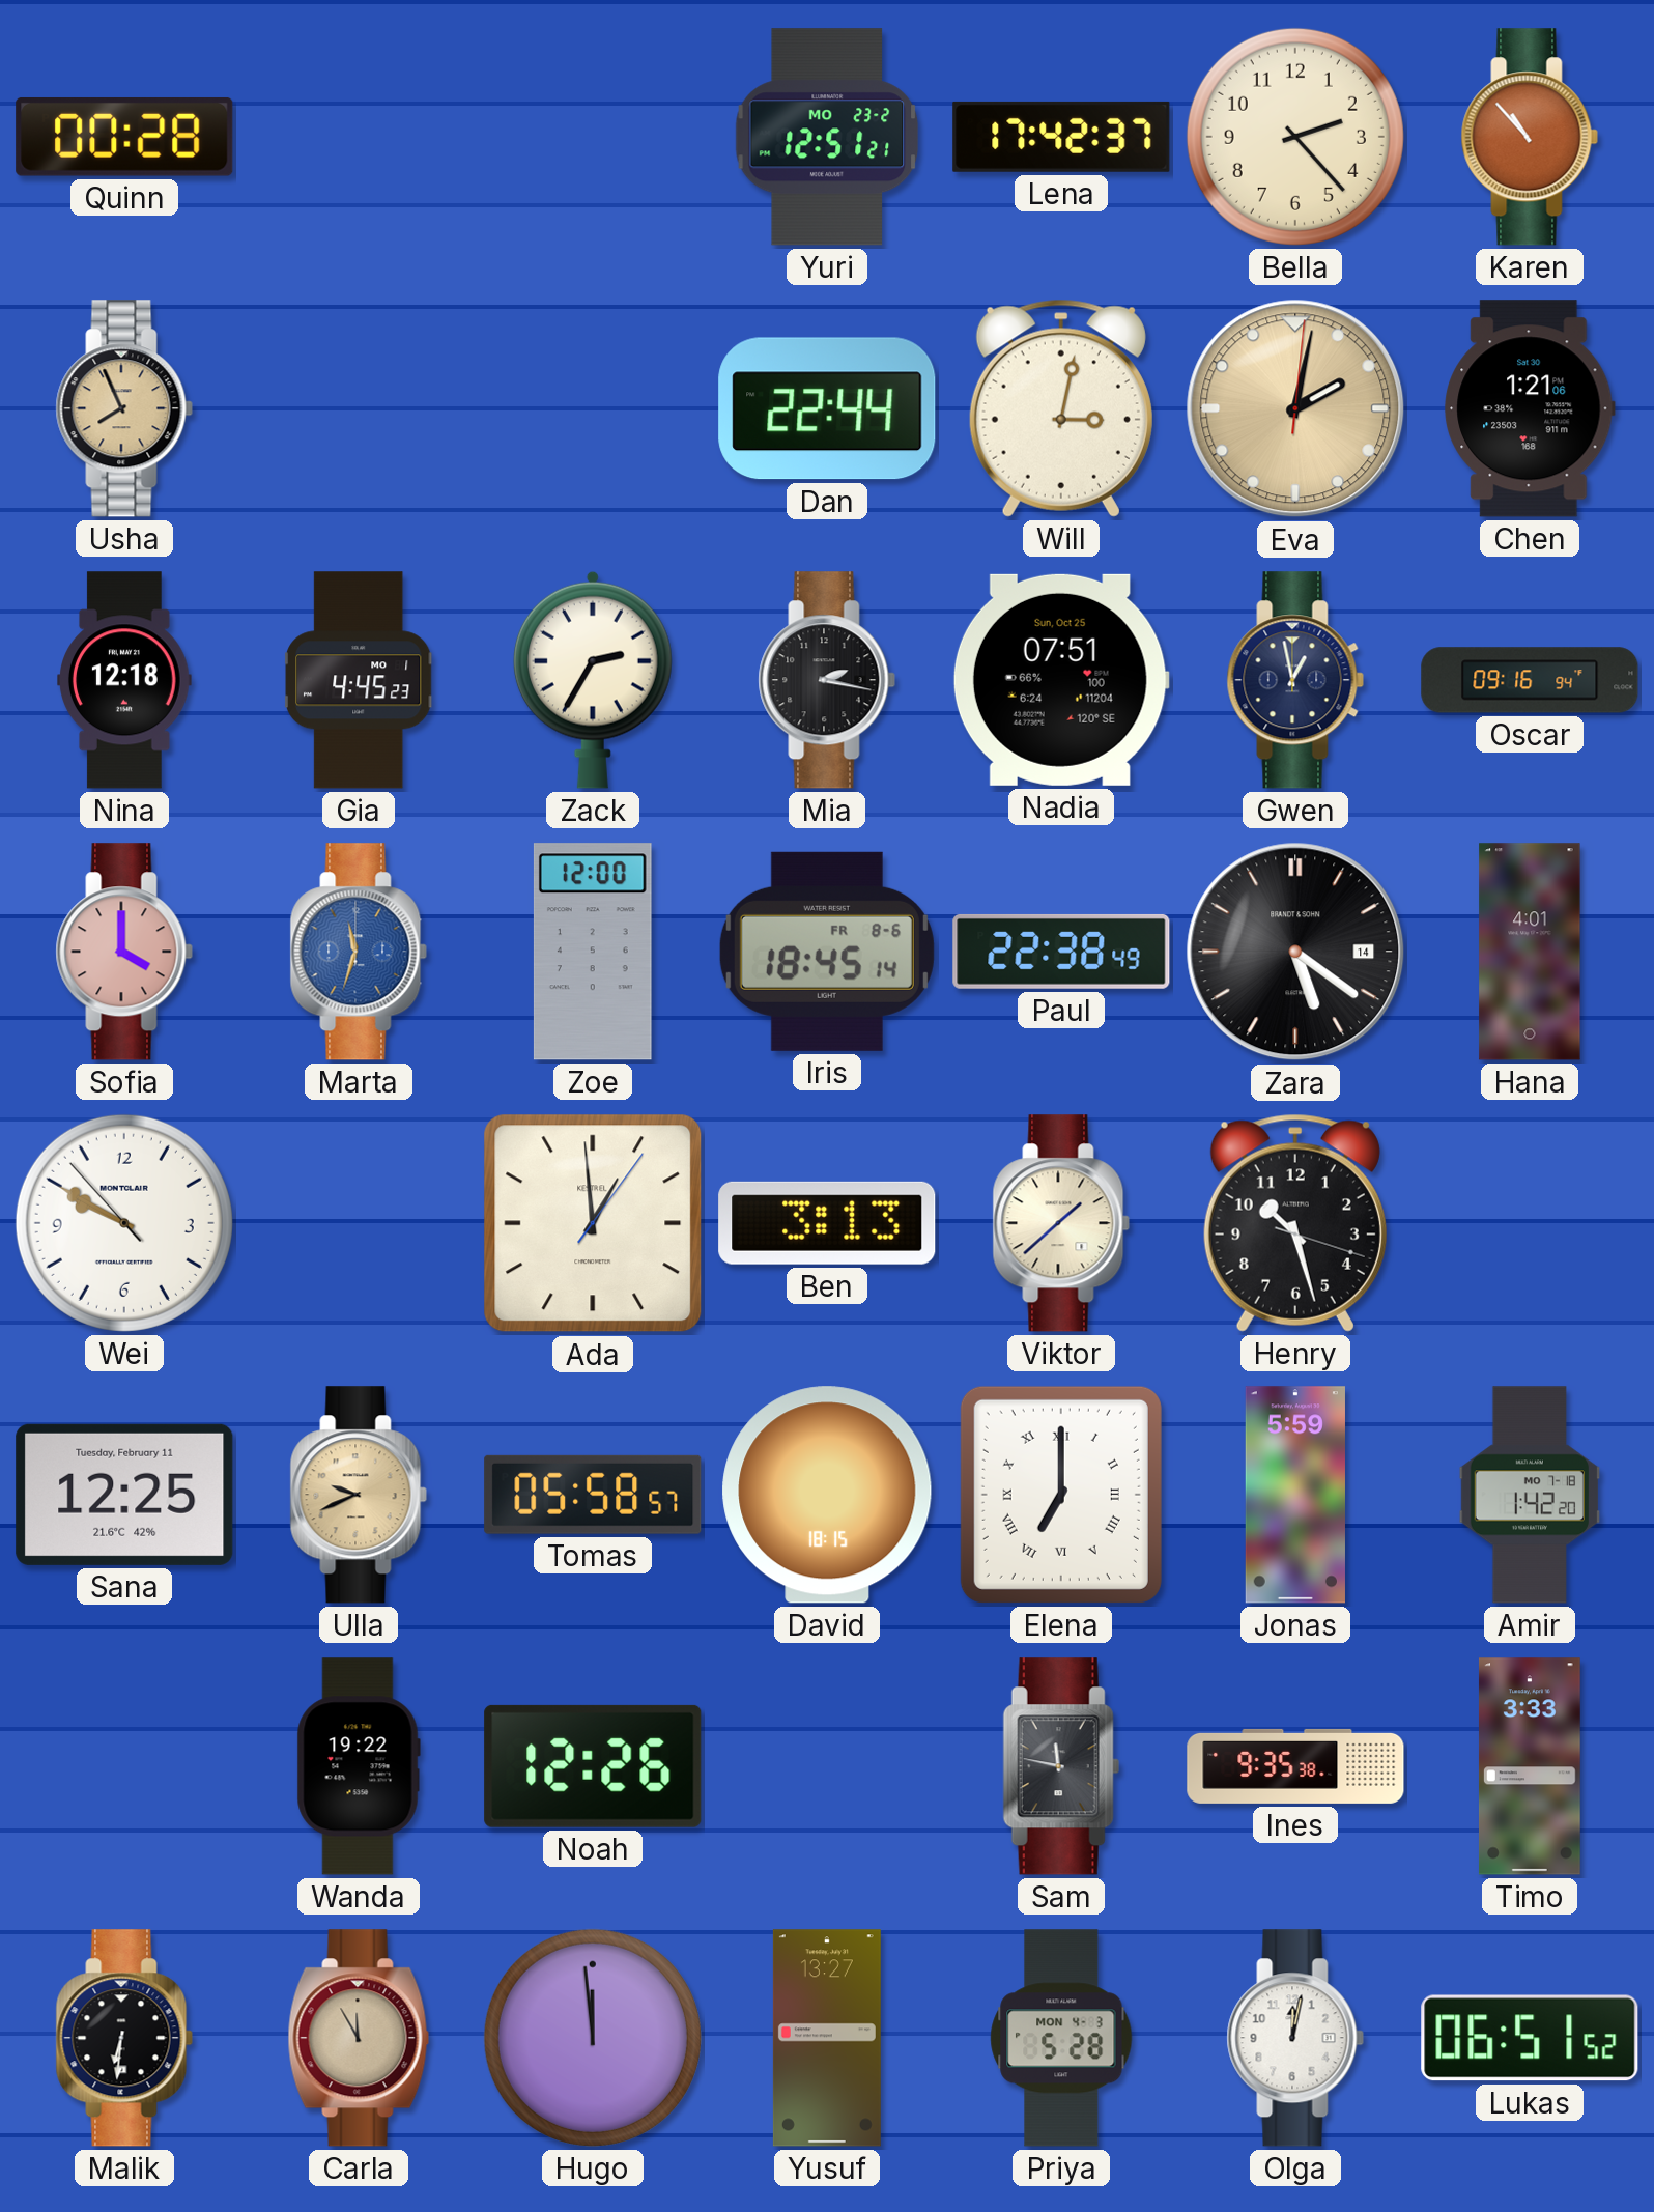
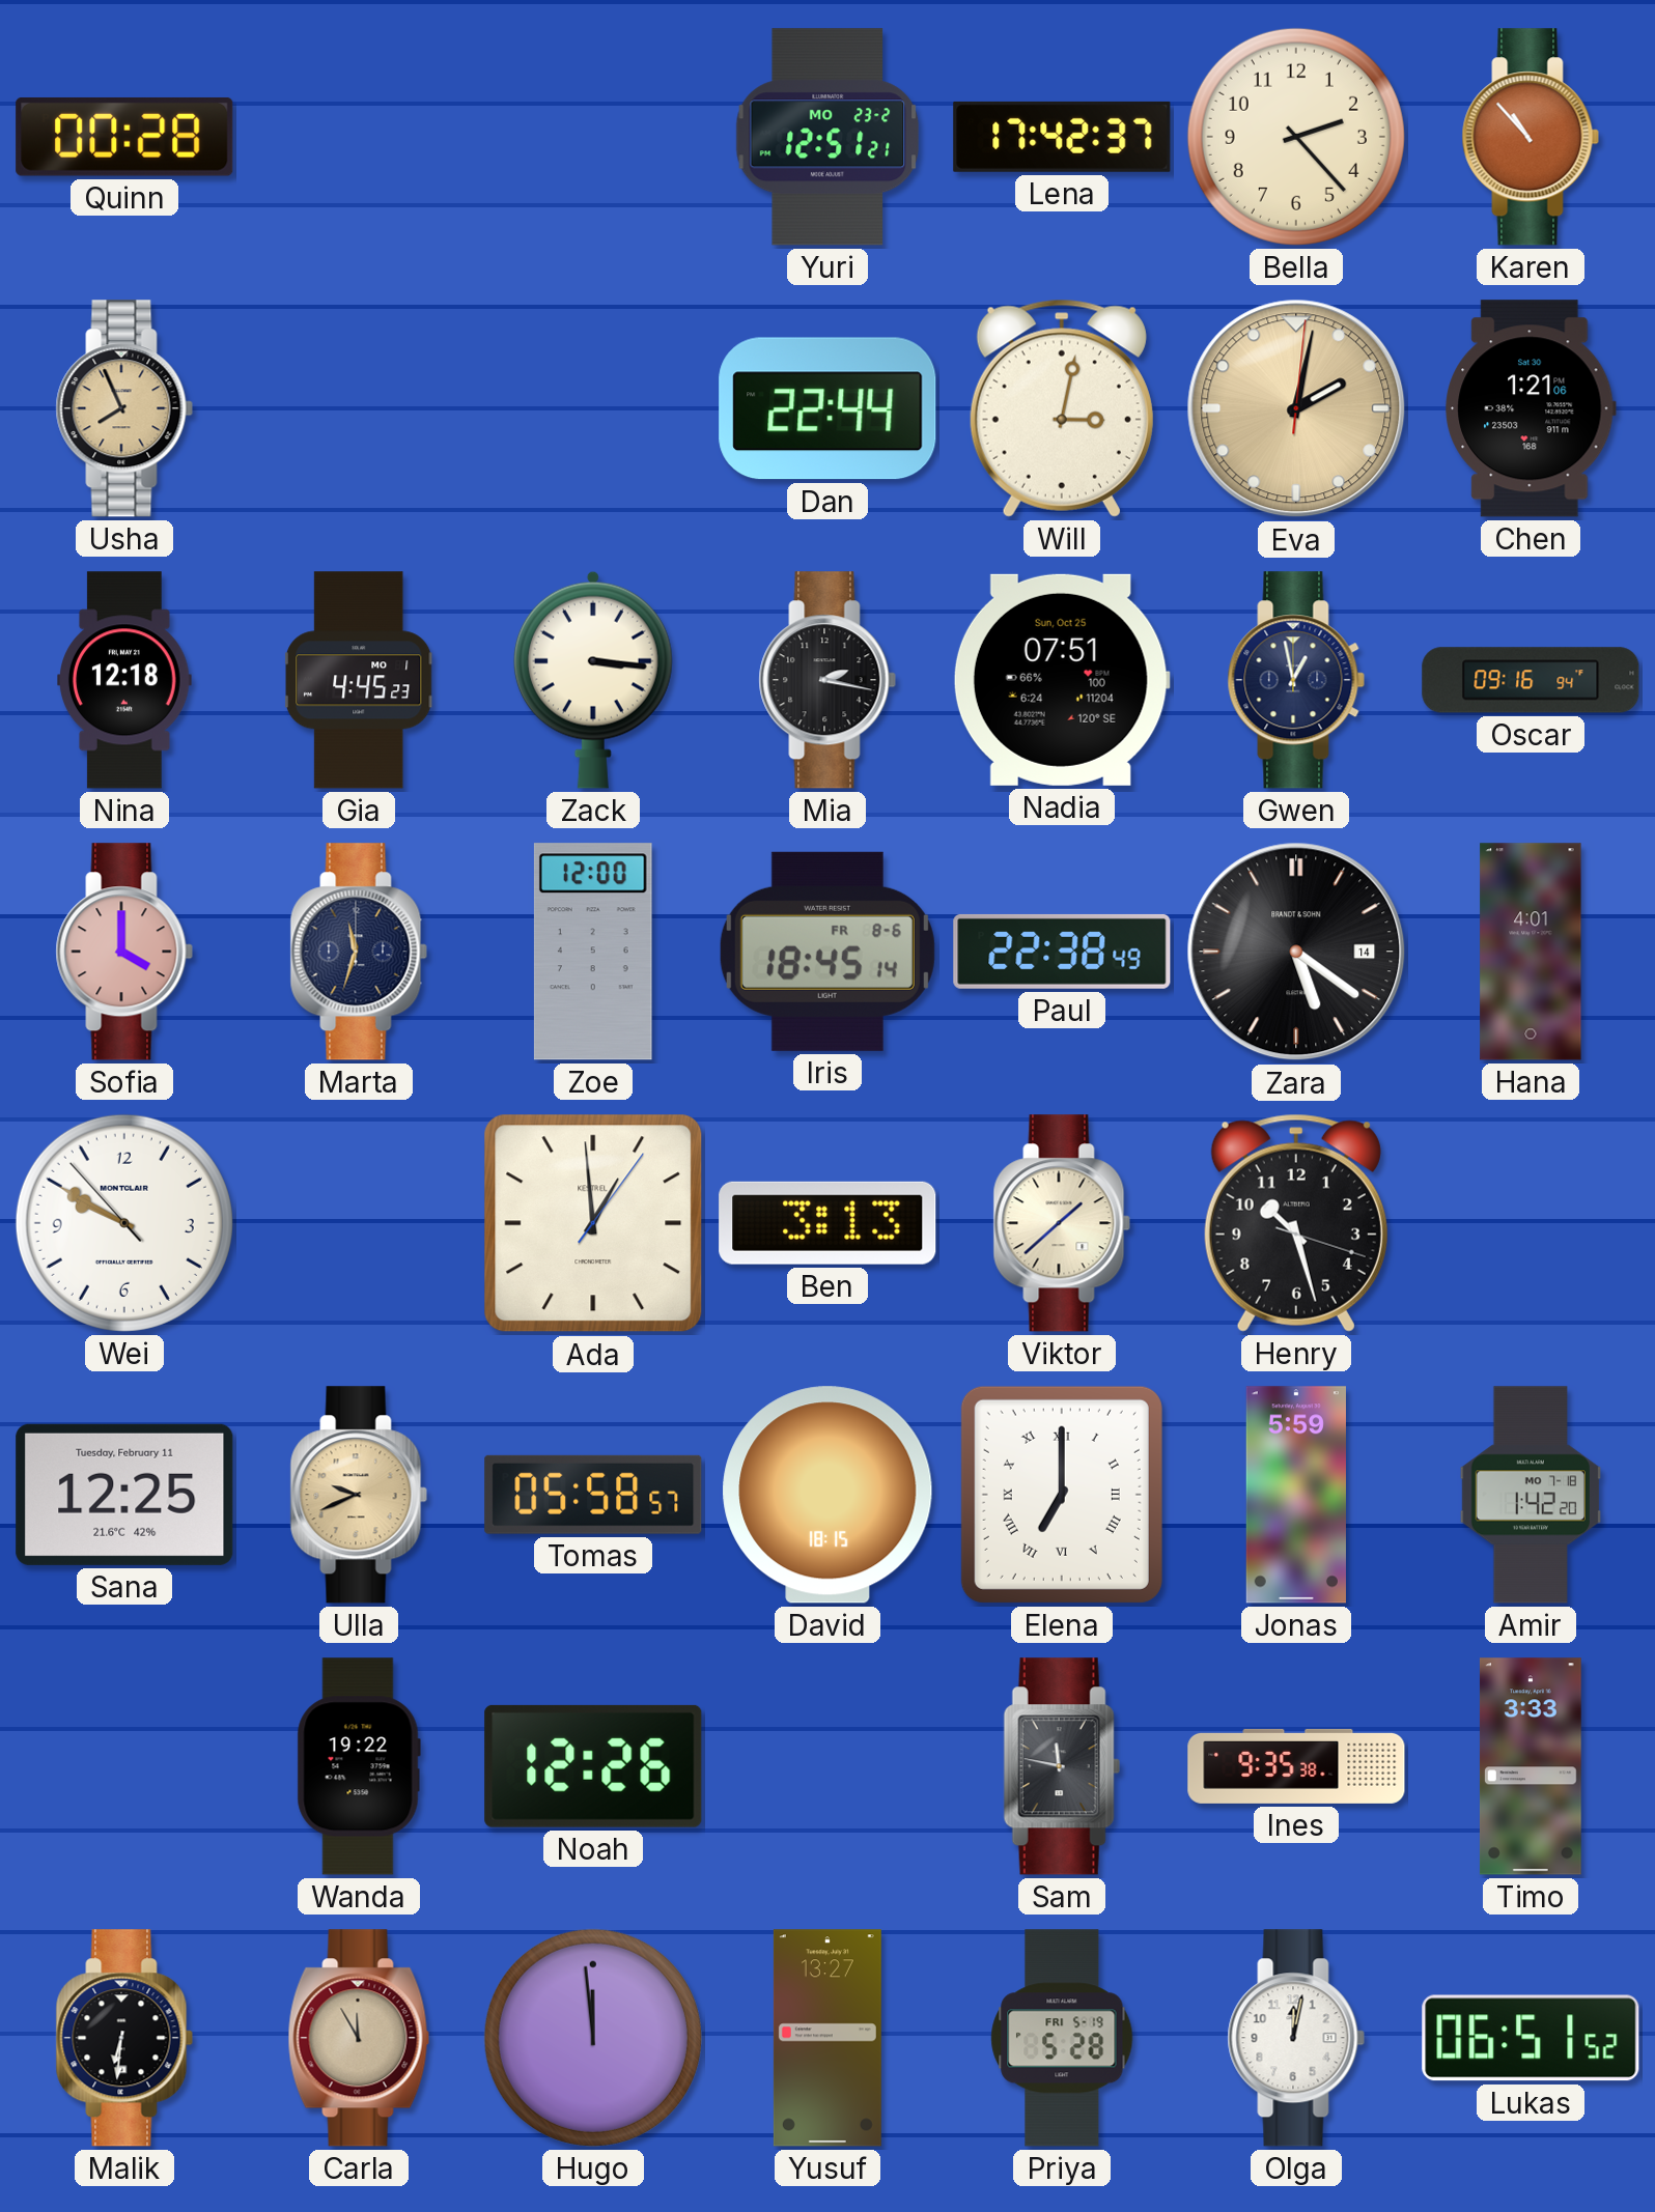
Zack: 2:35 -> 3:16
Marta dial: blue -> navy
Priya date: MON 4-3 -> FRI 5-19
